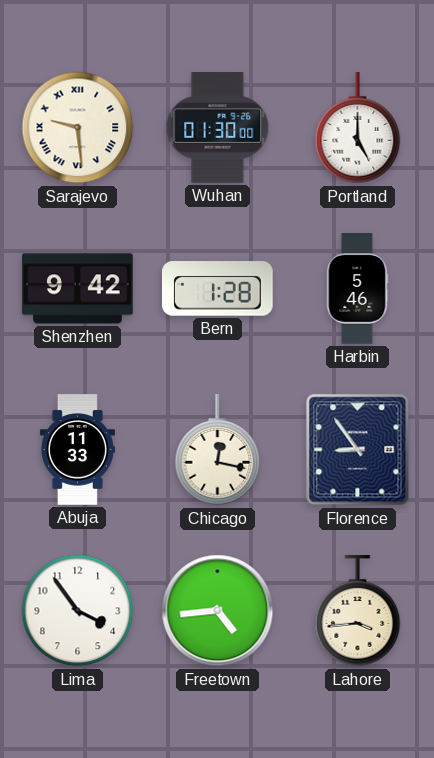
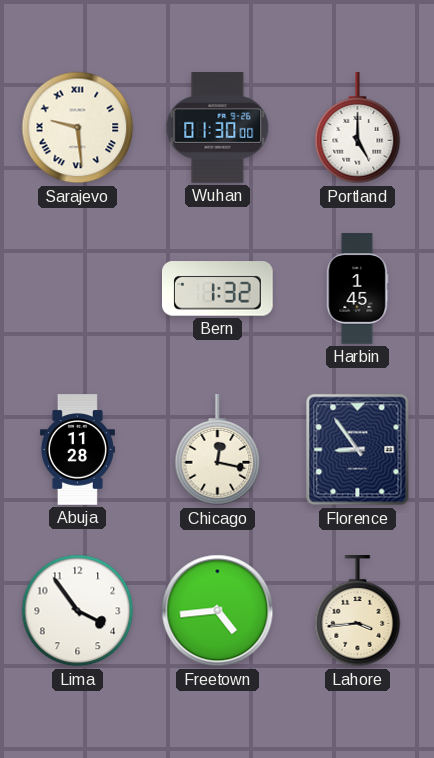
Shenzhen: 9:42 -> none
Bern: 1:28 -> 1:32
Harbin: 5:46 -> 1:45
Abuja: 11:33 -> 11:28
